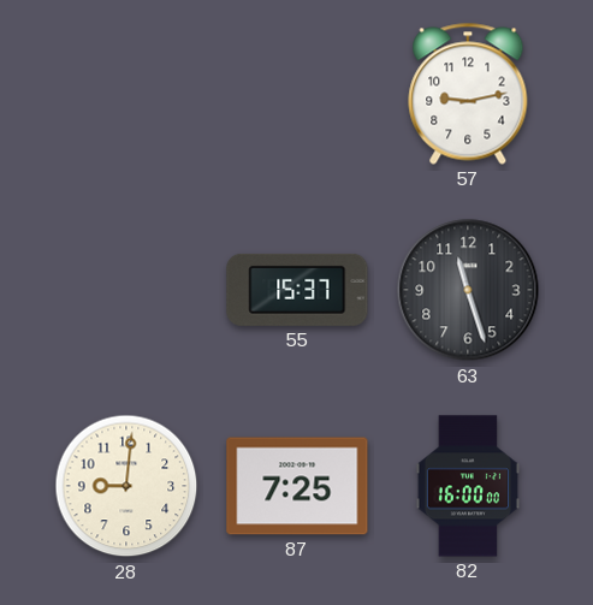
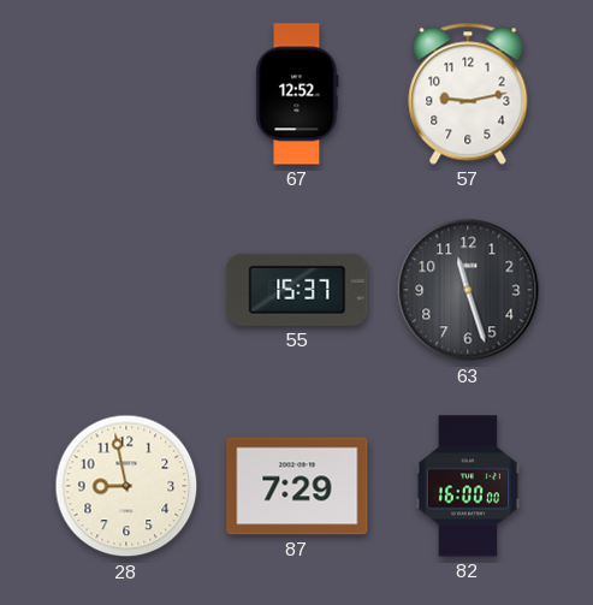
67: none -> 12:52
28: 9:01 -> 8:58
87: 7:25 -> 7:29
